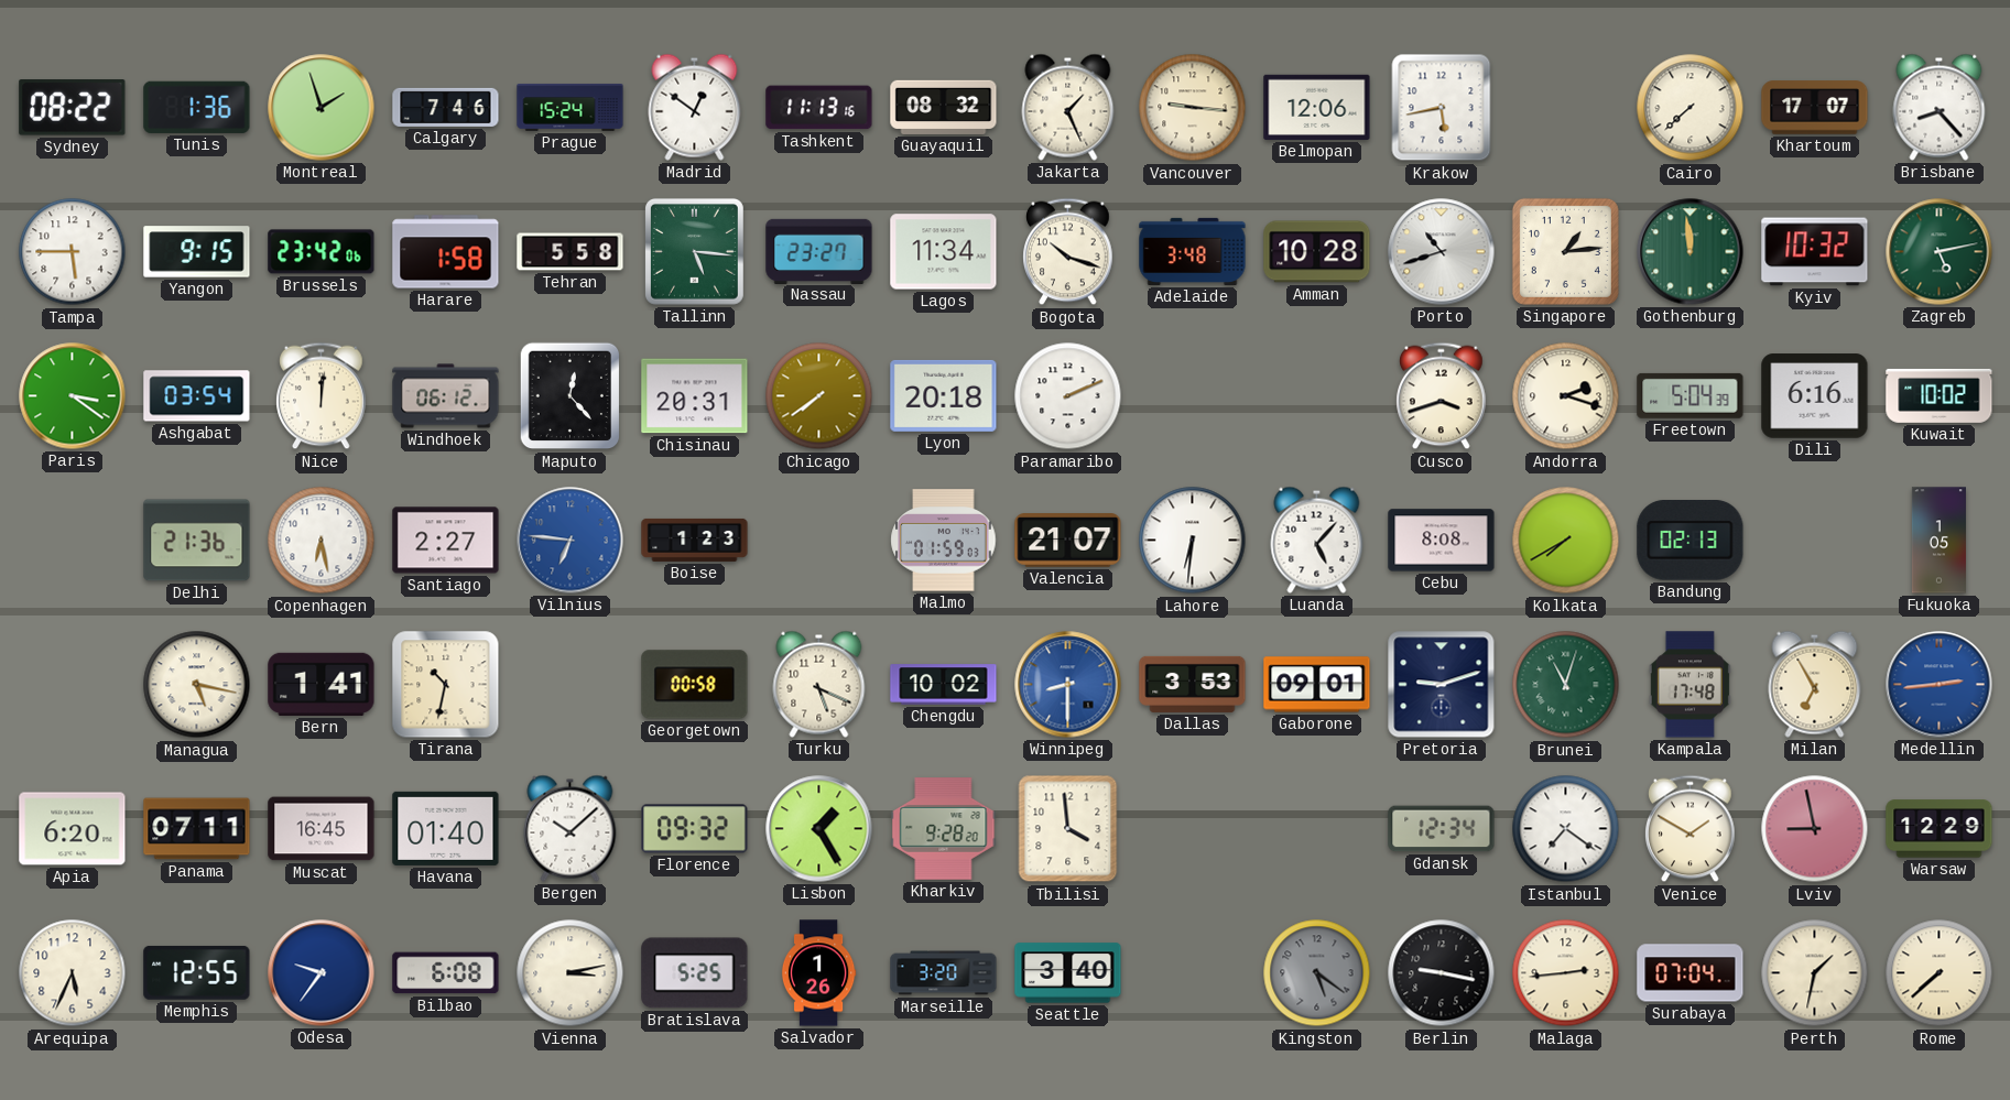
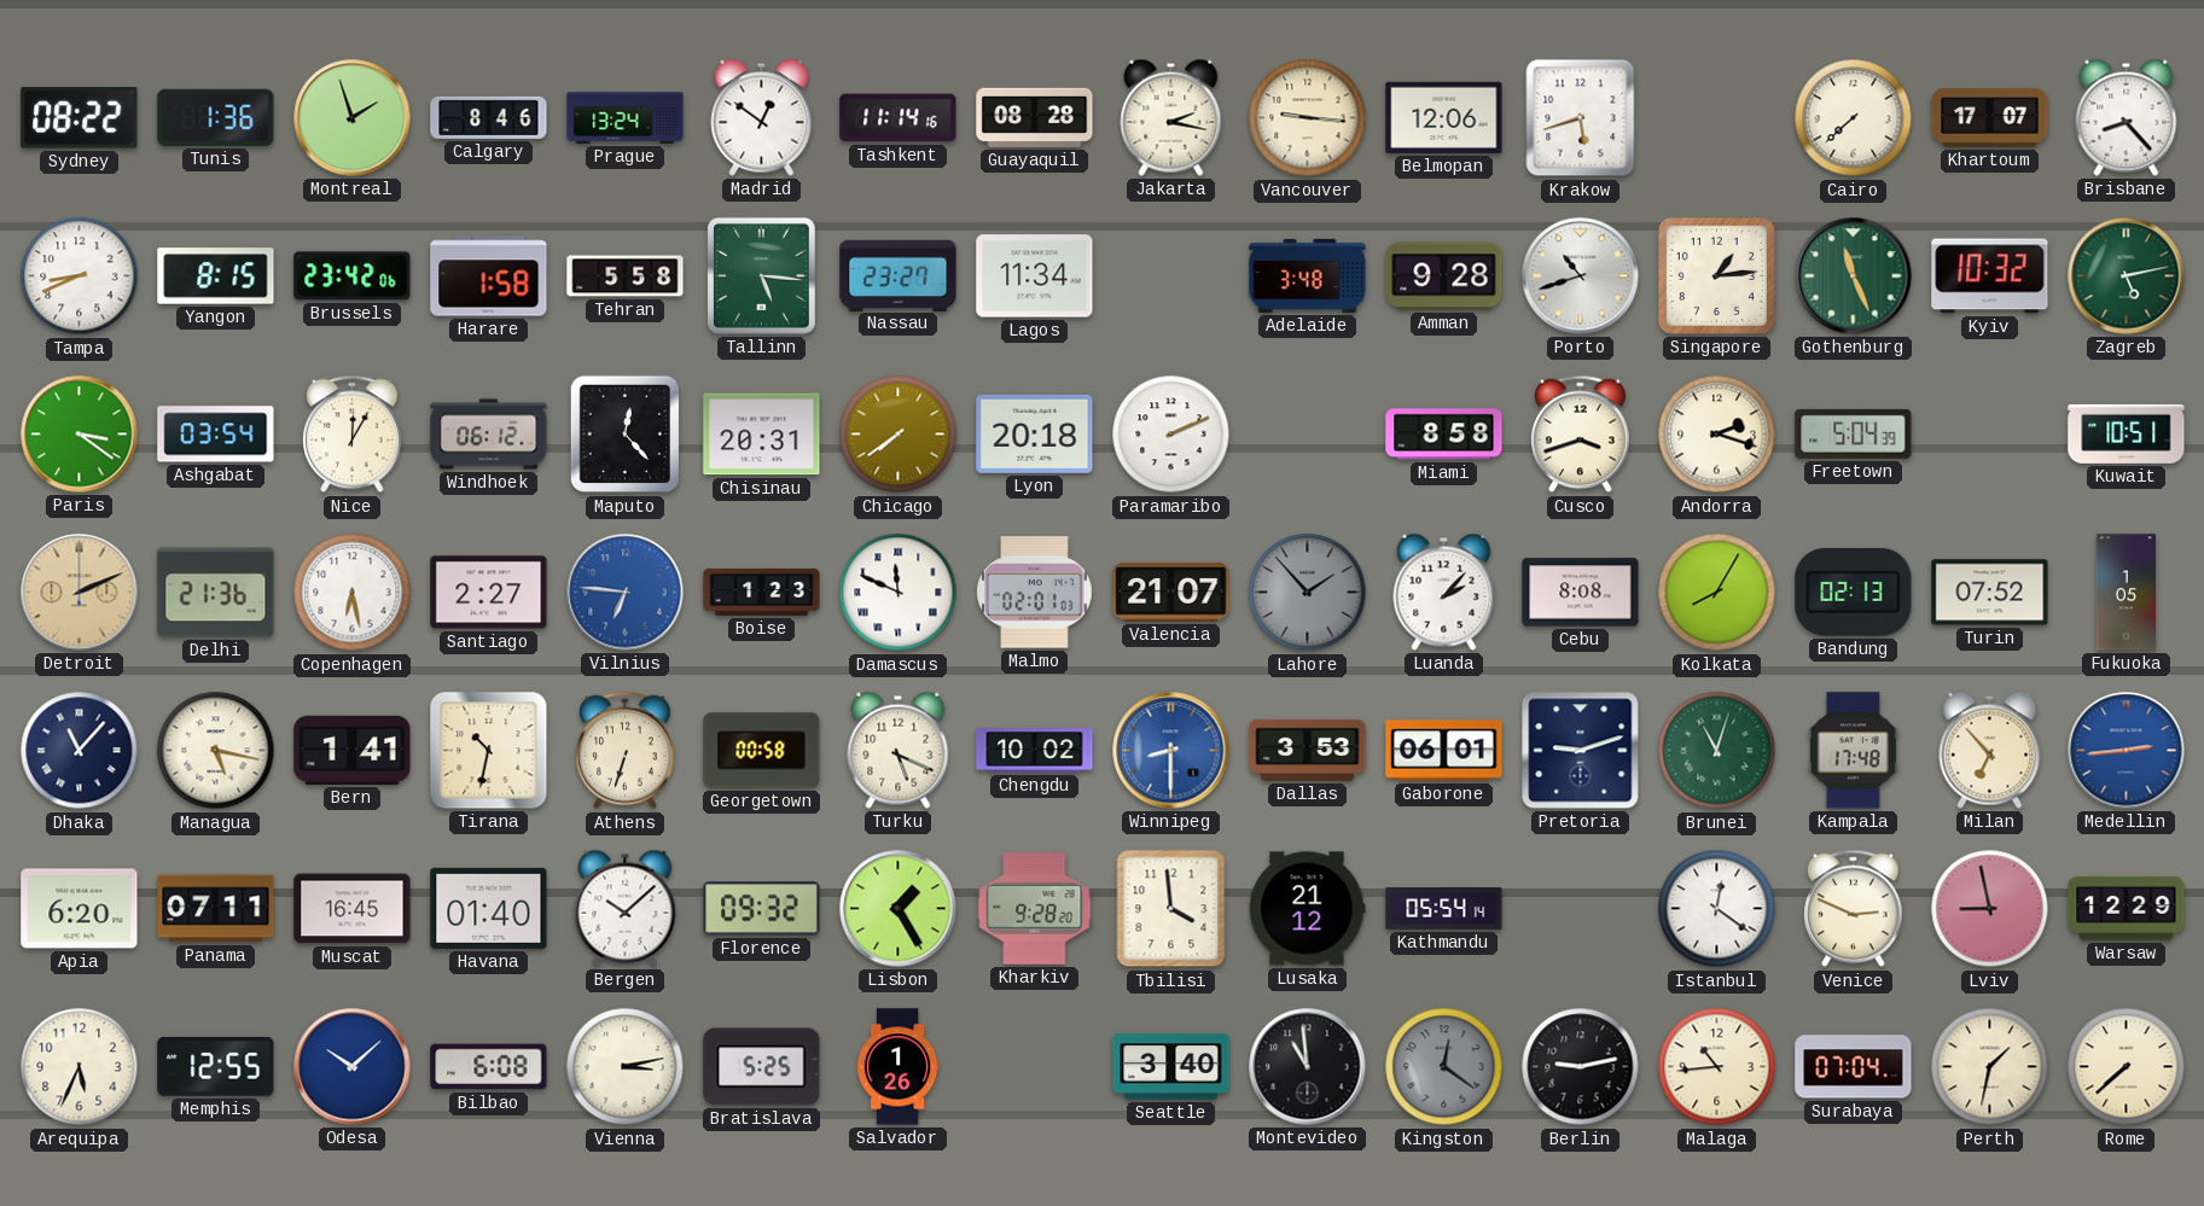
Calgary: 7:46 -> 8:46
Prague: 15:24 -> 13:24
Tashkent: 11:13 -> 11:14
Guayaquil: 08:32 -> 08:28
Jakarta: 1:26 -> 2:17
Krakow: 5:43 -> 5:42
Tampa: 5:45 -> 8:41
Yangon: 9:15 -> 8:15
Bogota: 10:18 -> none
Amman: 10:28 -> 9:28
Gothenburg: 11:59 -> 11:26
Nice: 12:01 -> 12:05
Miami: none -> 8:58
Dili: 6:16 -> none
Kuwait: 10:02 -> 10:51
Detroit: none -> 2:11
Damascus: none -> 11:49
Malmo: 01:59 -> 02:01
Lahore: 6:31 -> 1:53
Lahore dial: white -> grey
Luanda: 5:07 -> 2:07
Kolkata: 7:40 -> 8:05
Turin: none -> 07:52
Dhaka: none -> 11:07
Athens: none -> 6:33
Gaborone: 09:01 -> 06:01
Milan: 6:55 -> 6:53
Lusaka: none -> 21:12
Kathmandu: none -> 05:54
Gdansk: 12:34 -> none
Istanbul: 7:21 -> 12:21
Venice: 1:50 -> 2:49
Odesa: 9:36 -> 10:08
Marseille: 3:20 -> none
Montevideo: none -> 10:59
Kingston: 5:21 -> 12:21
Berlin: 9:17 -> 9:13
Malaga: 2:44 -> 10:44
